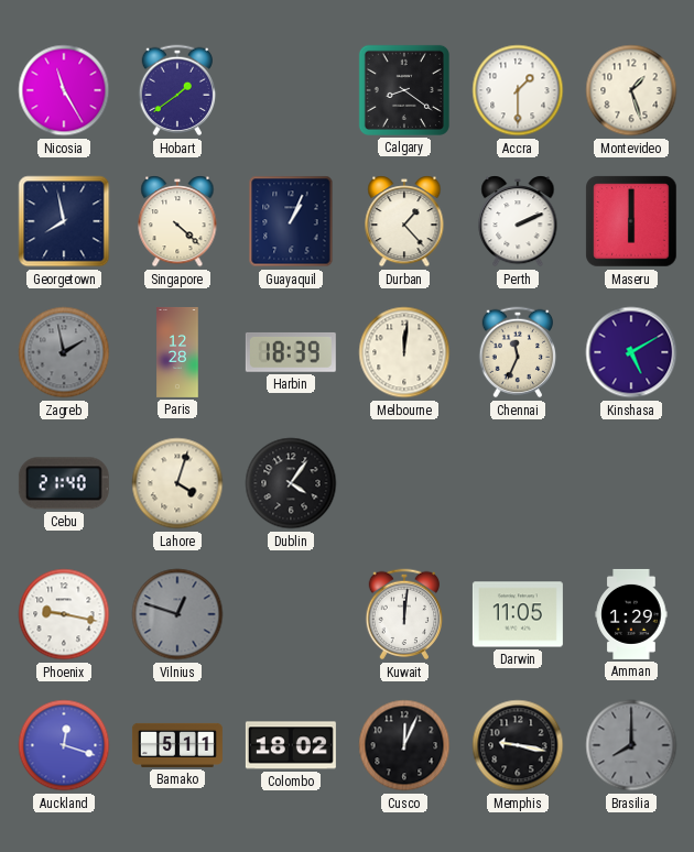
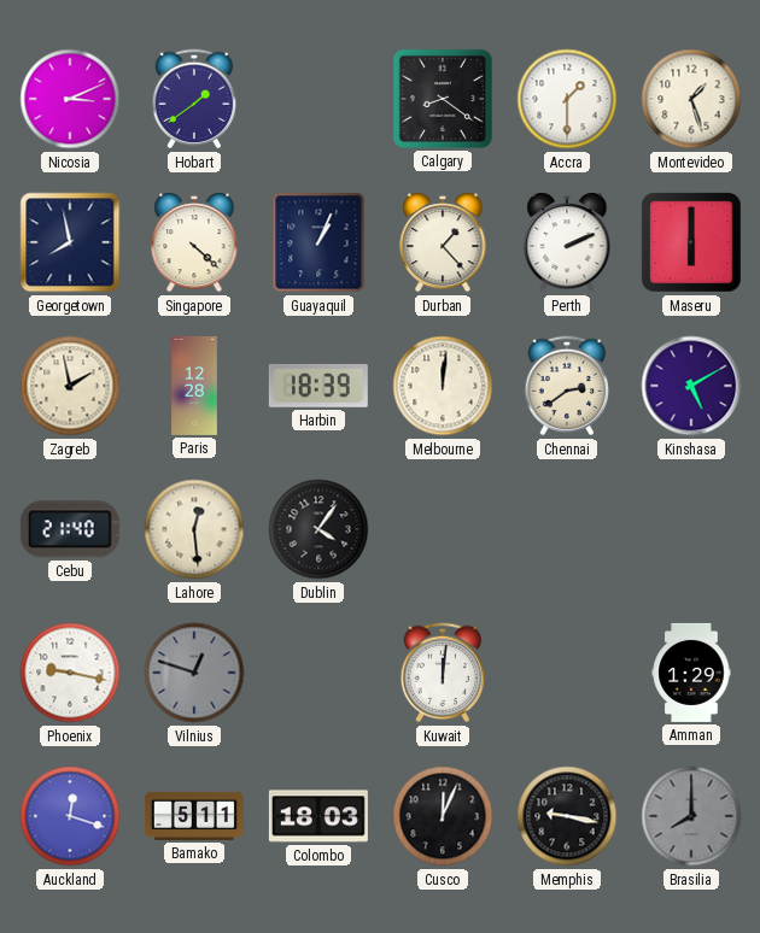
Nicosia: 11:25 -> 3:11
Zagreb dial: grey -> cream
Chennai: 11:34 -> 2:39
Lahore: 4:03 -> 12:29
Darwin: 11:05 -> none
Colombo: 18:02 -> 18:03
